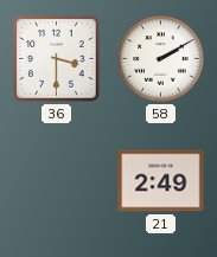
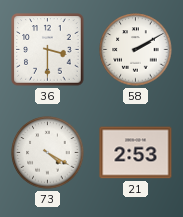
73: none -> 4:20
21: 2:49 -> 2:53
